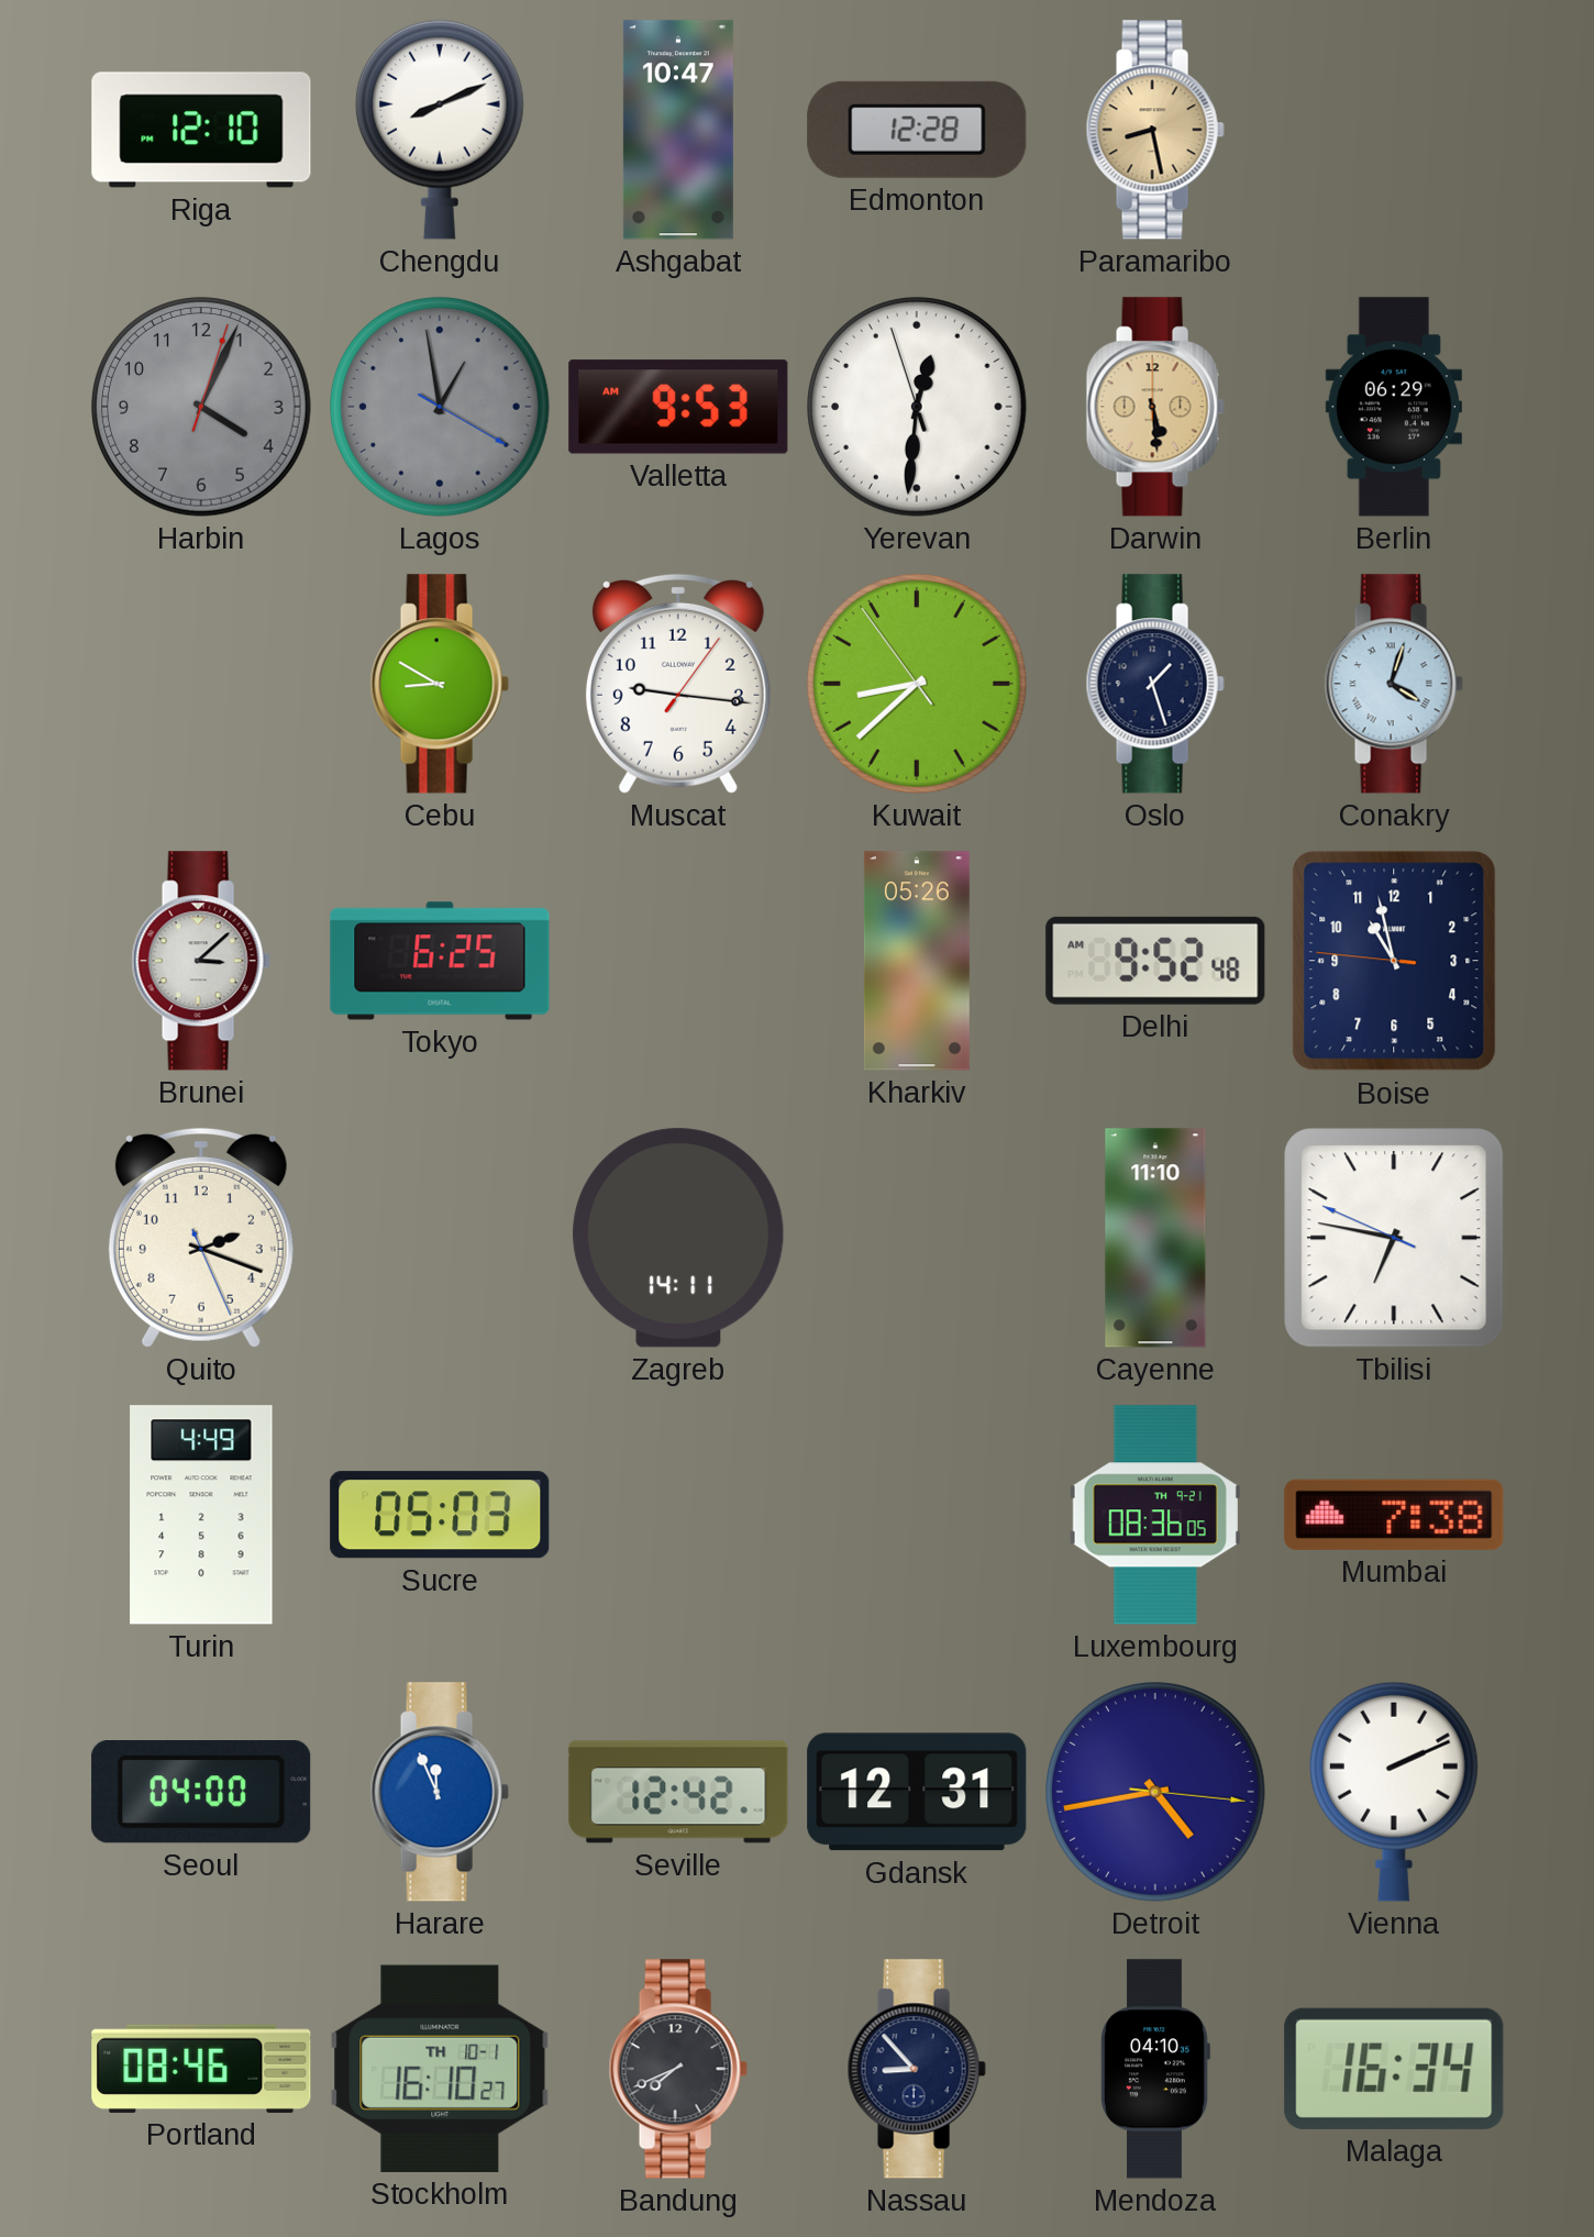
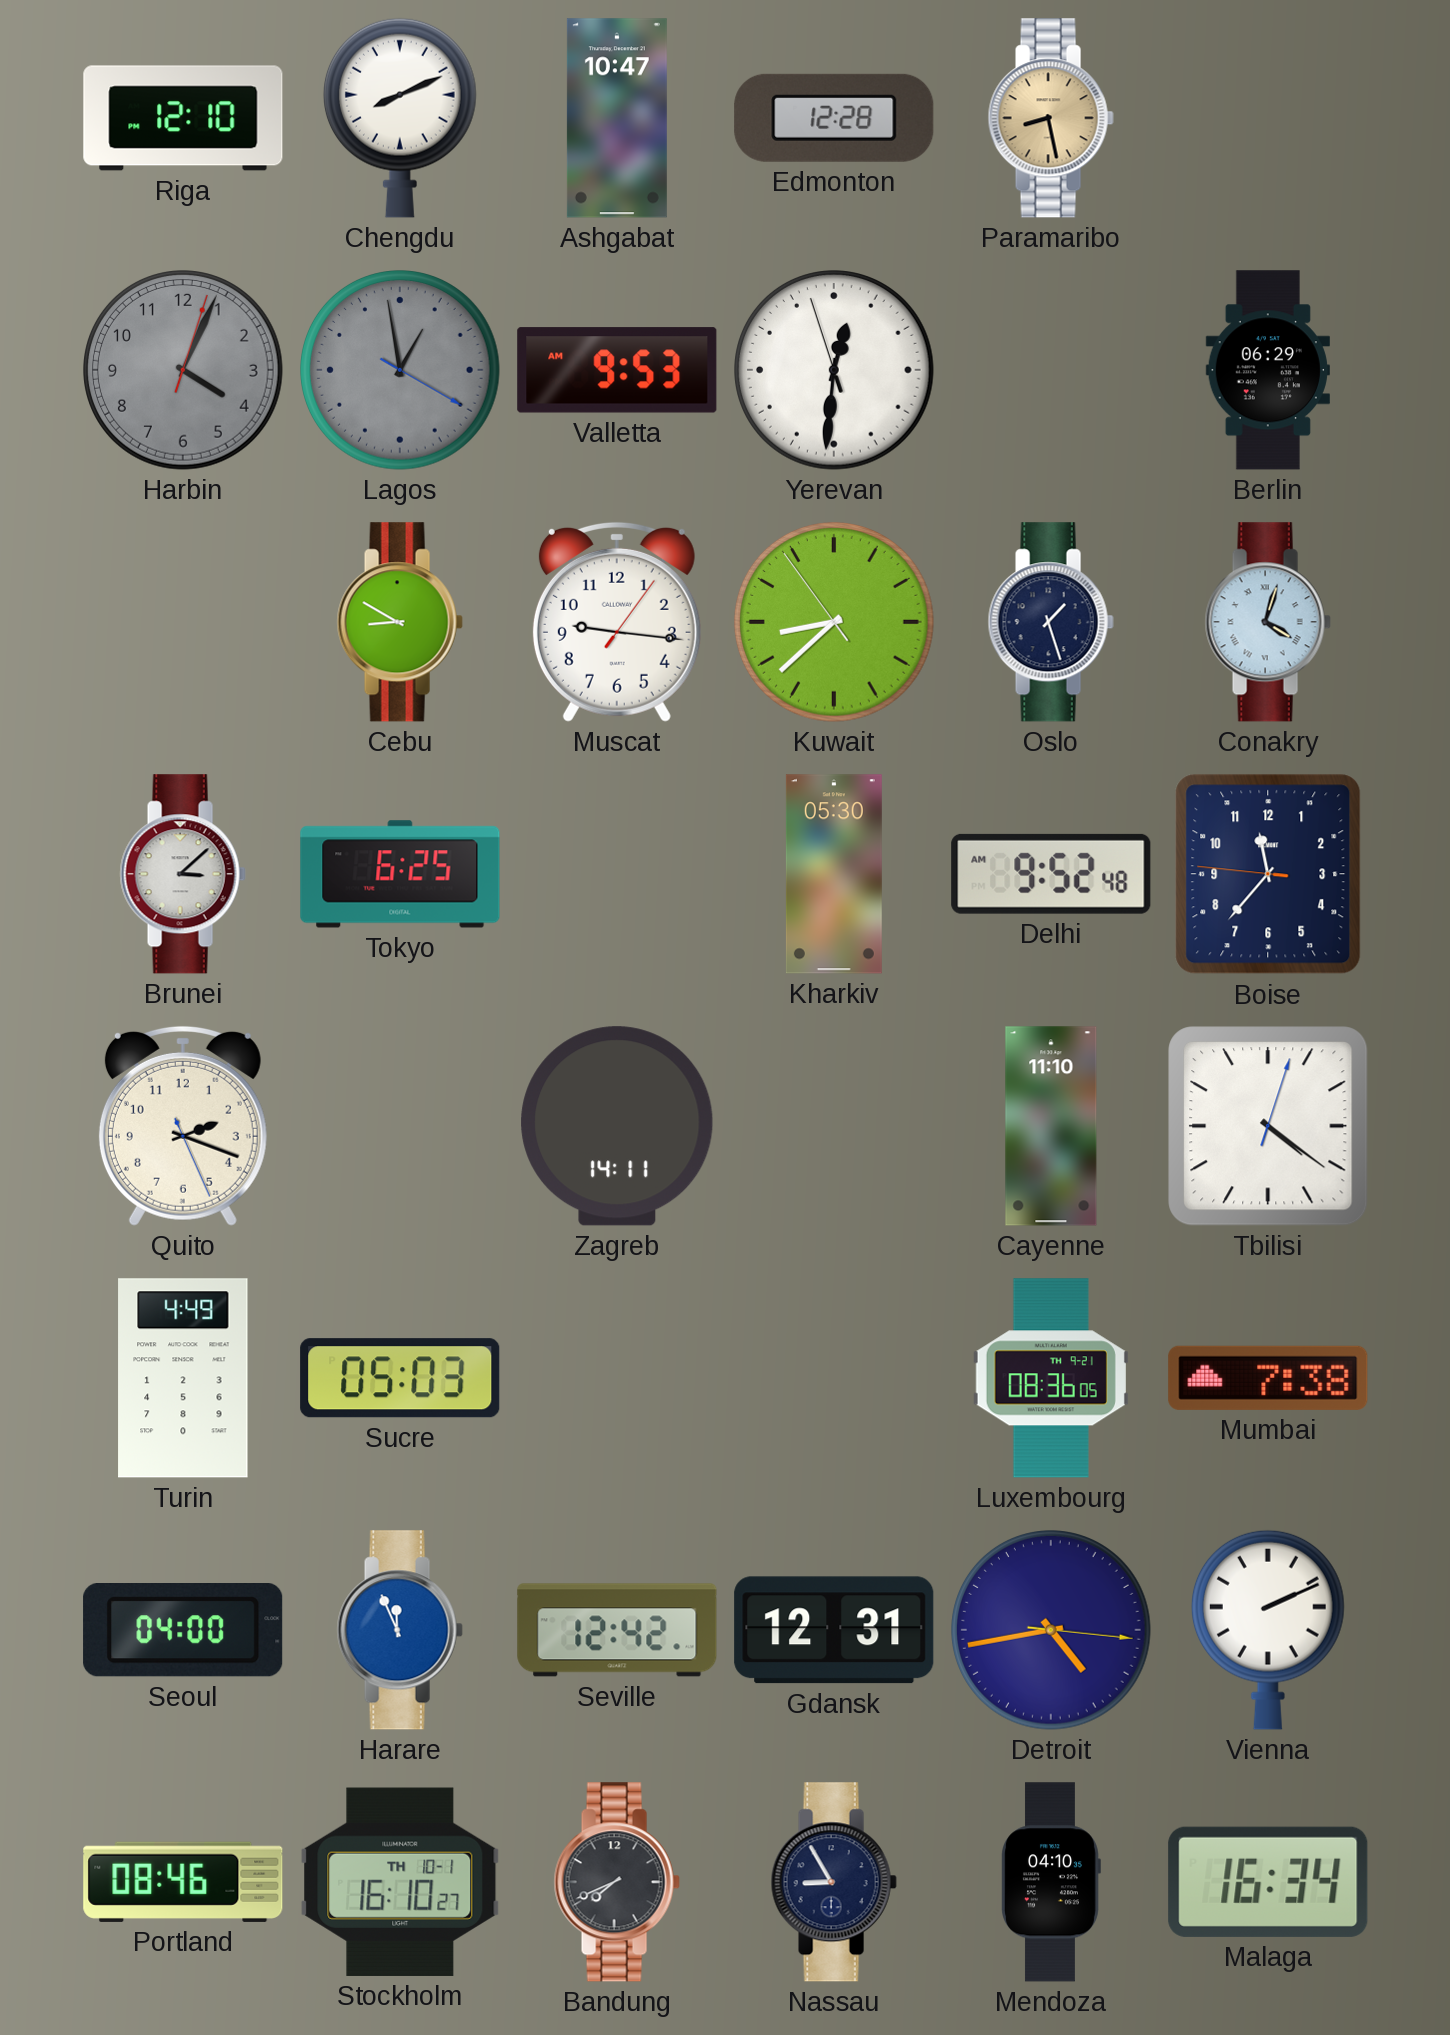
Darwin: 5:29 -> none
Kharkiv: 05:26 -> 05:30
Boise: 10:57 -> 11:36
Tbilisi: 6:46 -> 4:21
Nassau: 8:53 -> 8:55
